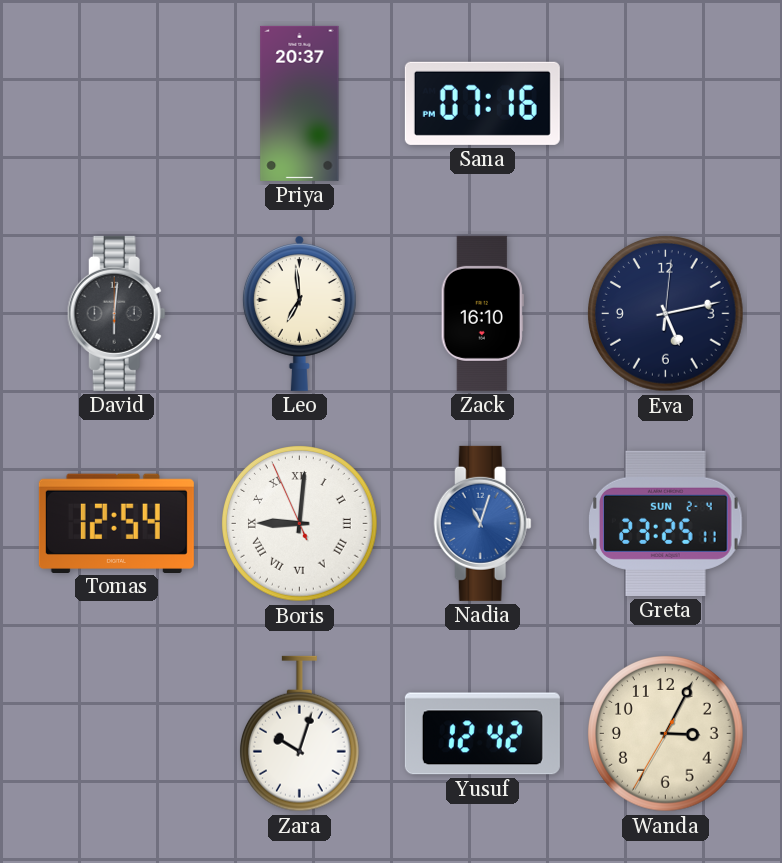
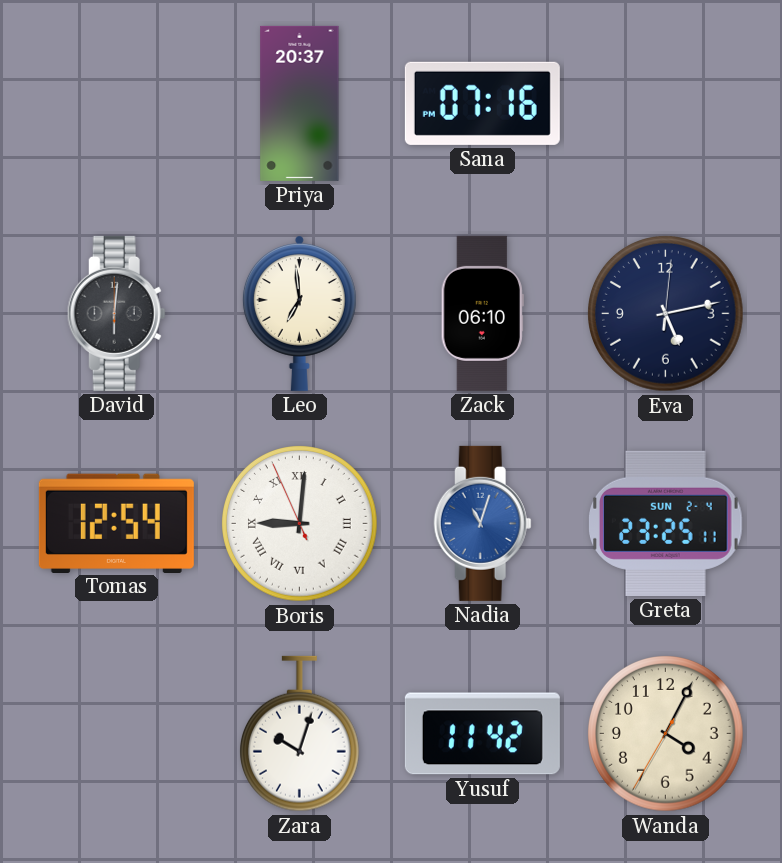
Zack: 16:10 -> 06:10
Yusuf: 12:42 -> 11:42
Wanda: 3:04 -> 4:04
